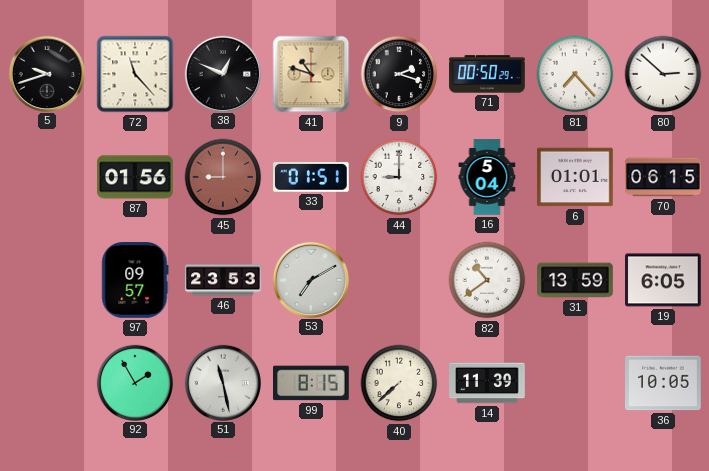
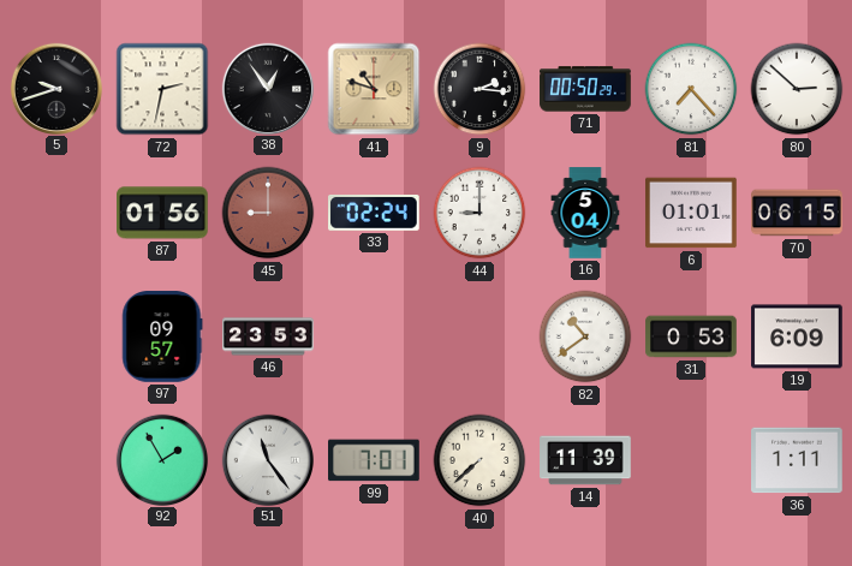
72: 11:23 -> 2:32
38: 12:49 -> 12:54
9: 2:18 -> 2:16
33: 01:51 -> 02:24
53: 7:10 -> none
31: 13:59 -> 0:53
19: 6:05 -> 6:09
51: 11:28 -> 11:24
99: 8:15 -> 7:01
36: 10:05 -> 1:11
